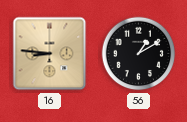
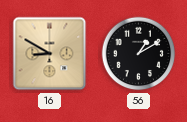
16: 8:46 -> 8:50
